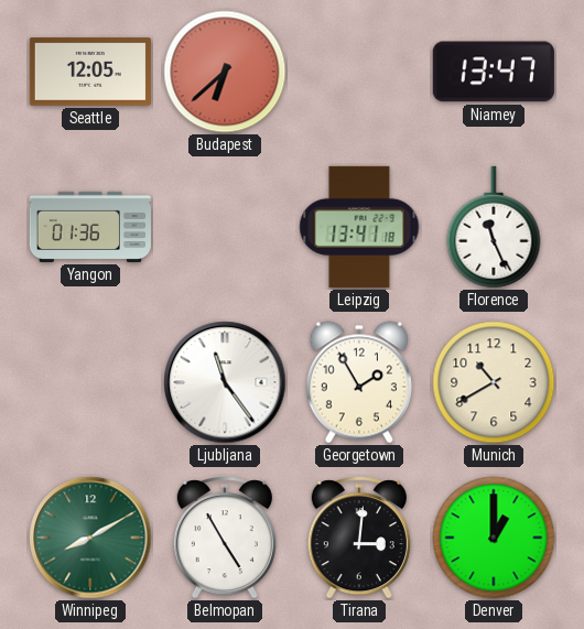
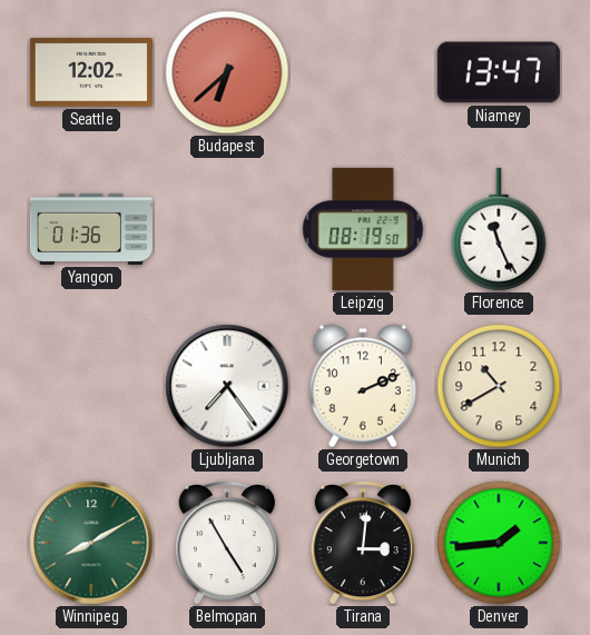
Seattle: 12:05 -> 12:02
Leipzig: 13:41 -> 08:19
Ljubljana: 11:24 -> 7:24
Georgetown: 1:55 -> 2:11
Denver: 1:00 -> 1:44
